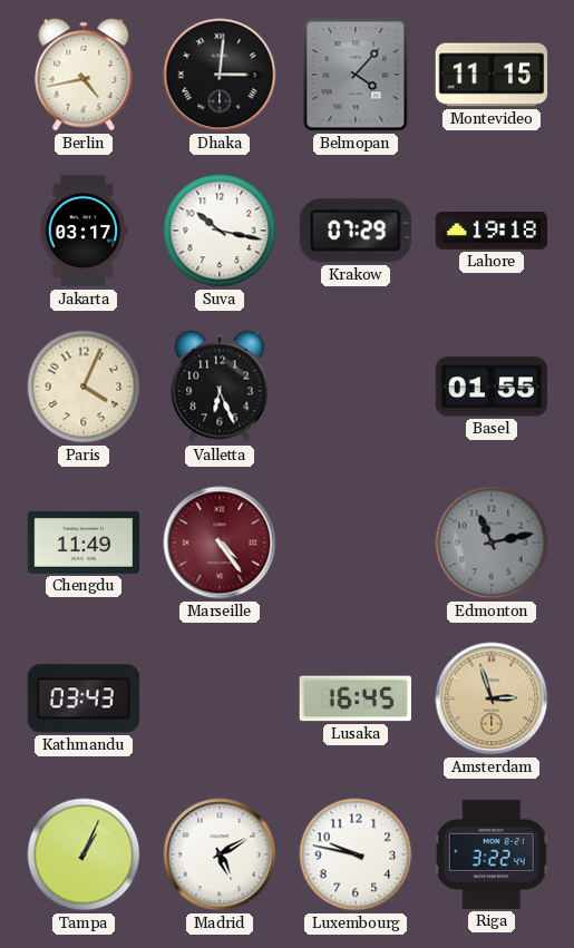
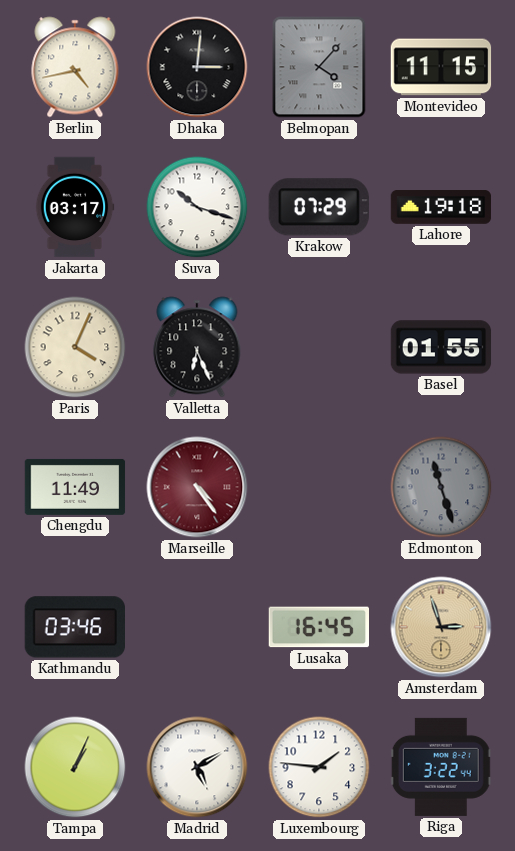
Suva: 10:17 -> 10:18
Edmonton: 11:13 -> 11:27
Kathmandu: 03:43 -> 03:46
Luxembourg: 9:47 -> 1:46
